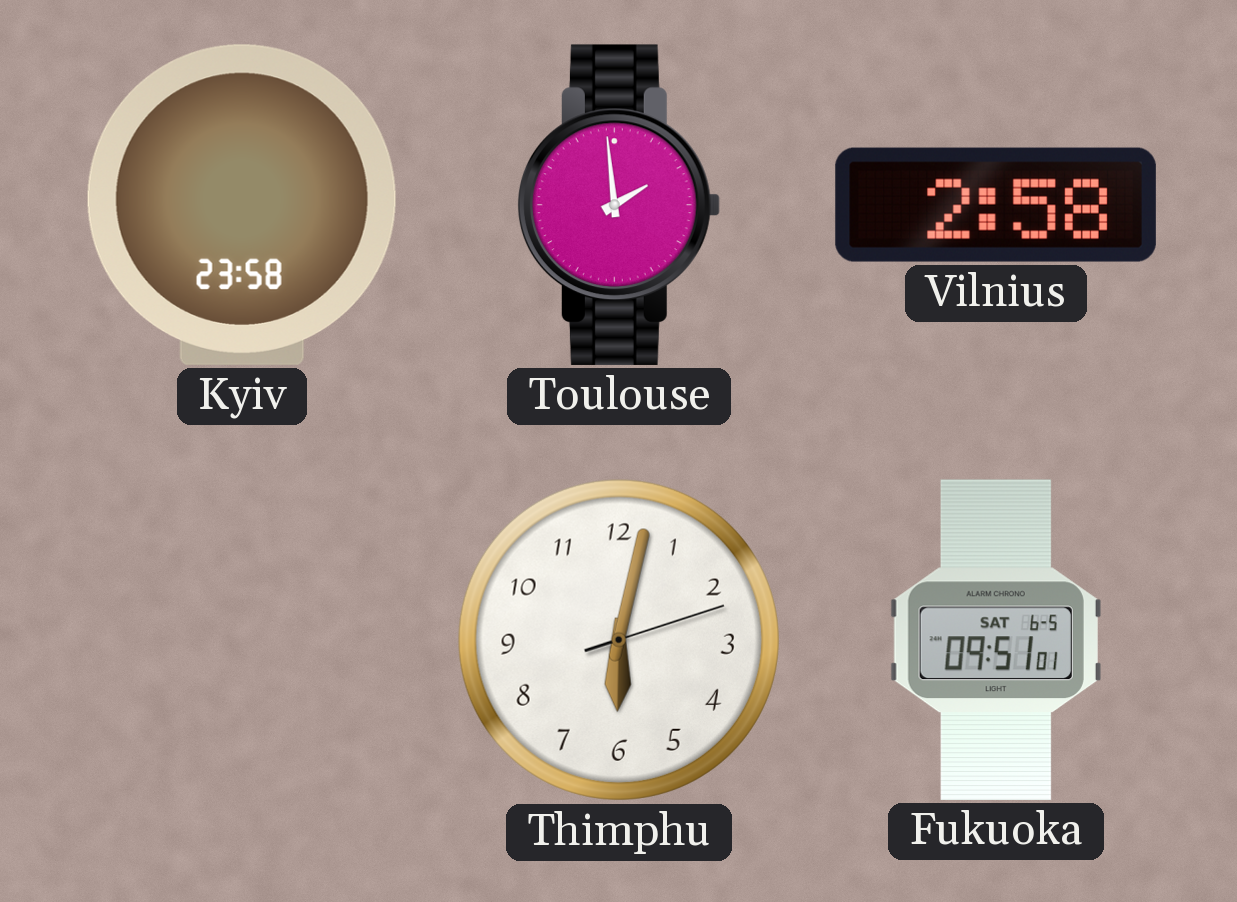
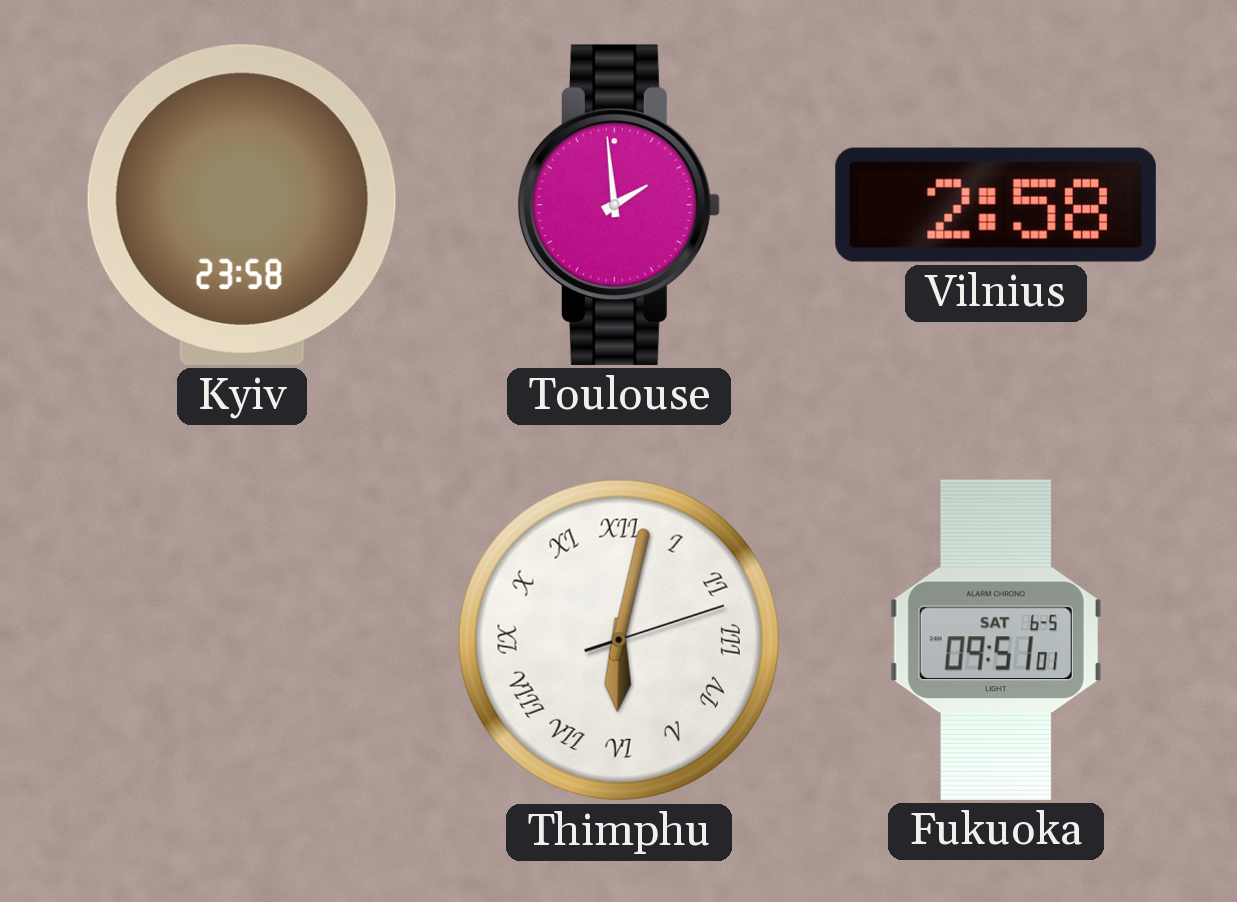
Thimphu numerals: Arabic -> Roman
